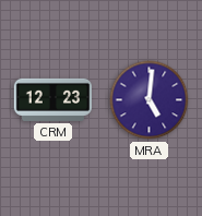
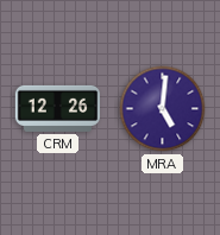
CRM: 12:23 -> 12:26
